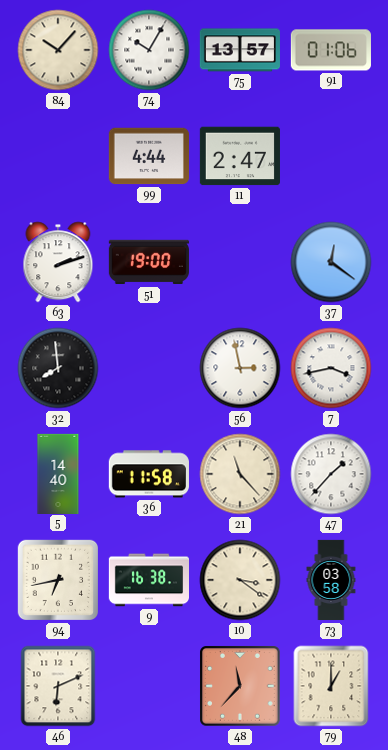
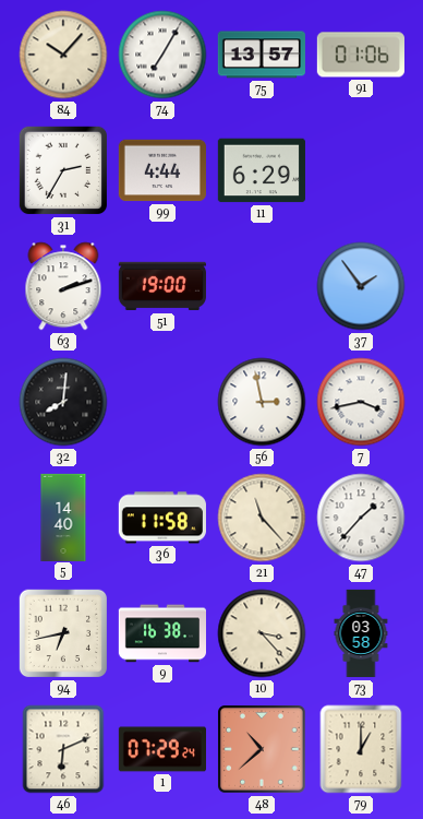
74: 10:05 -> 7:05
31: none -> 2:35
11: 2:47 -> 6:29
37: 12:21 -> 1:54
32: 7:59 -> 8:01
10: 3:21 -> 3:23
1: none -> 07:29
48: 11:37 -> 10:38
